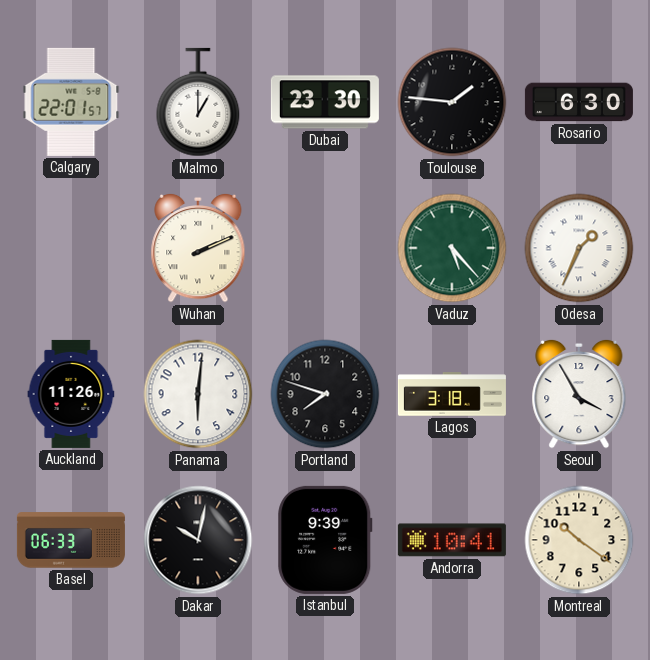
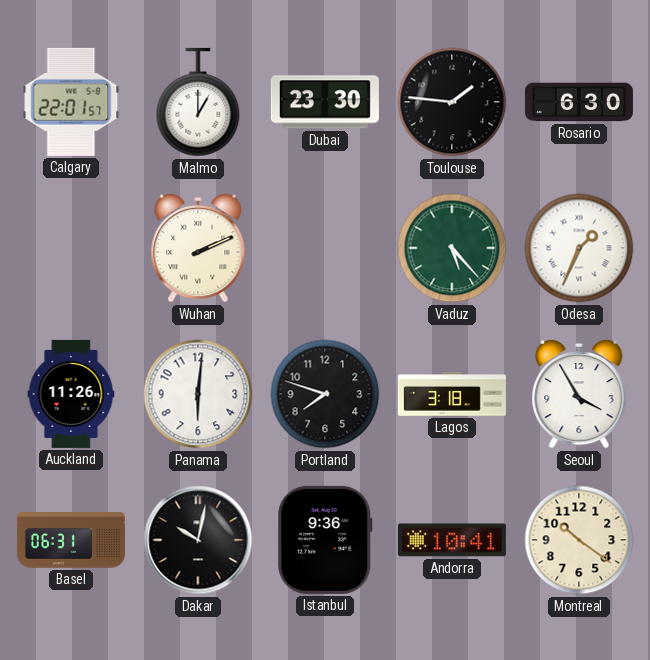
Basel: 06:33 -> 06:31
Istanbul: 9:39 -> 9:36
